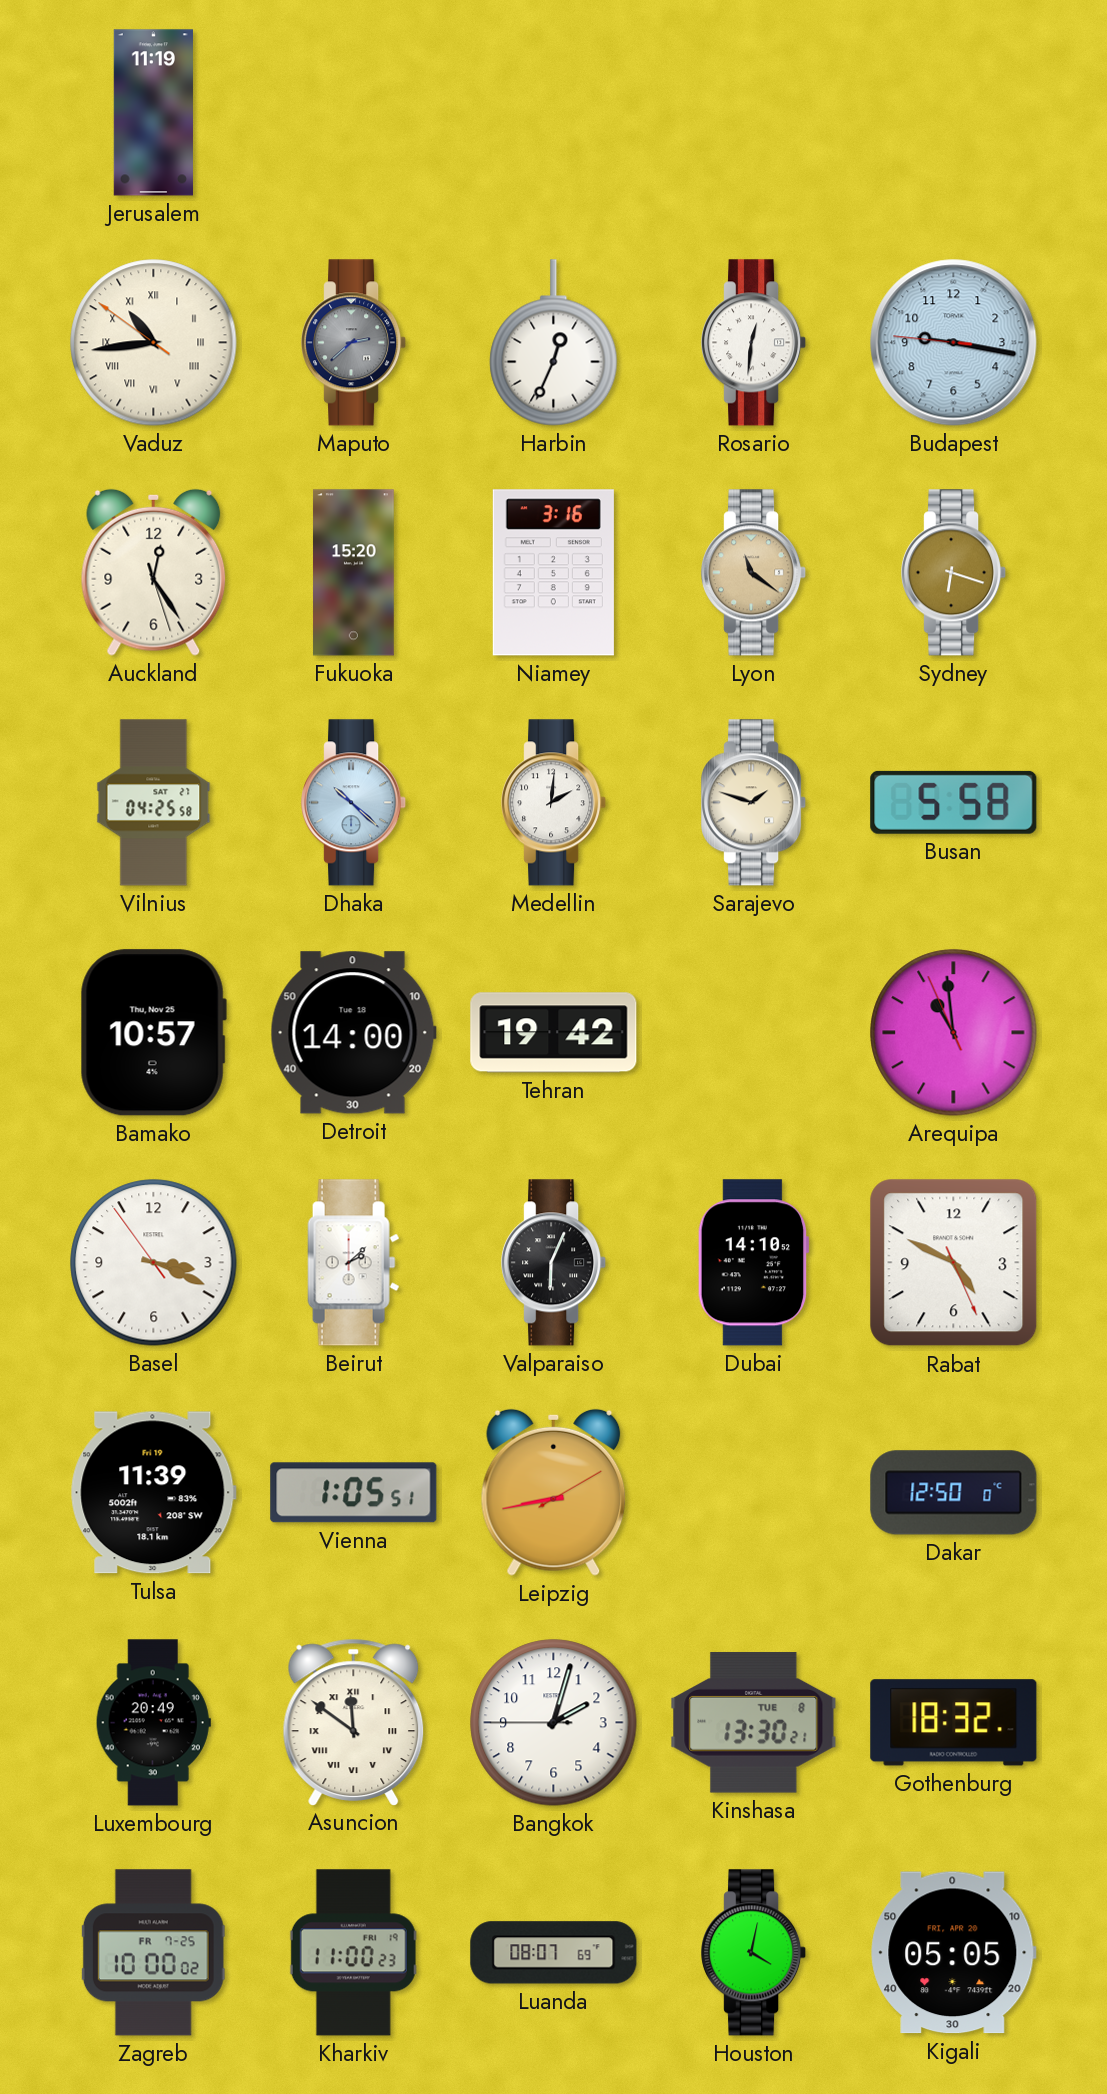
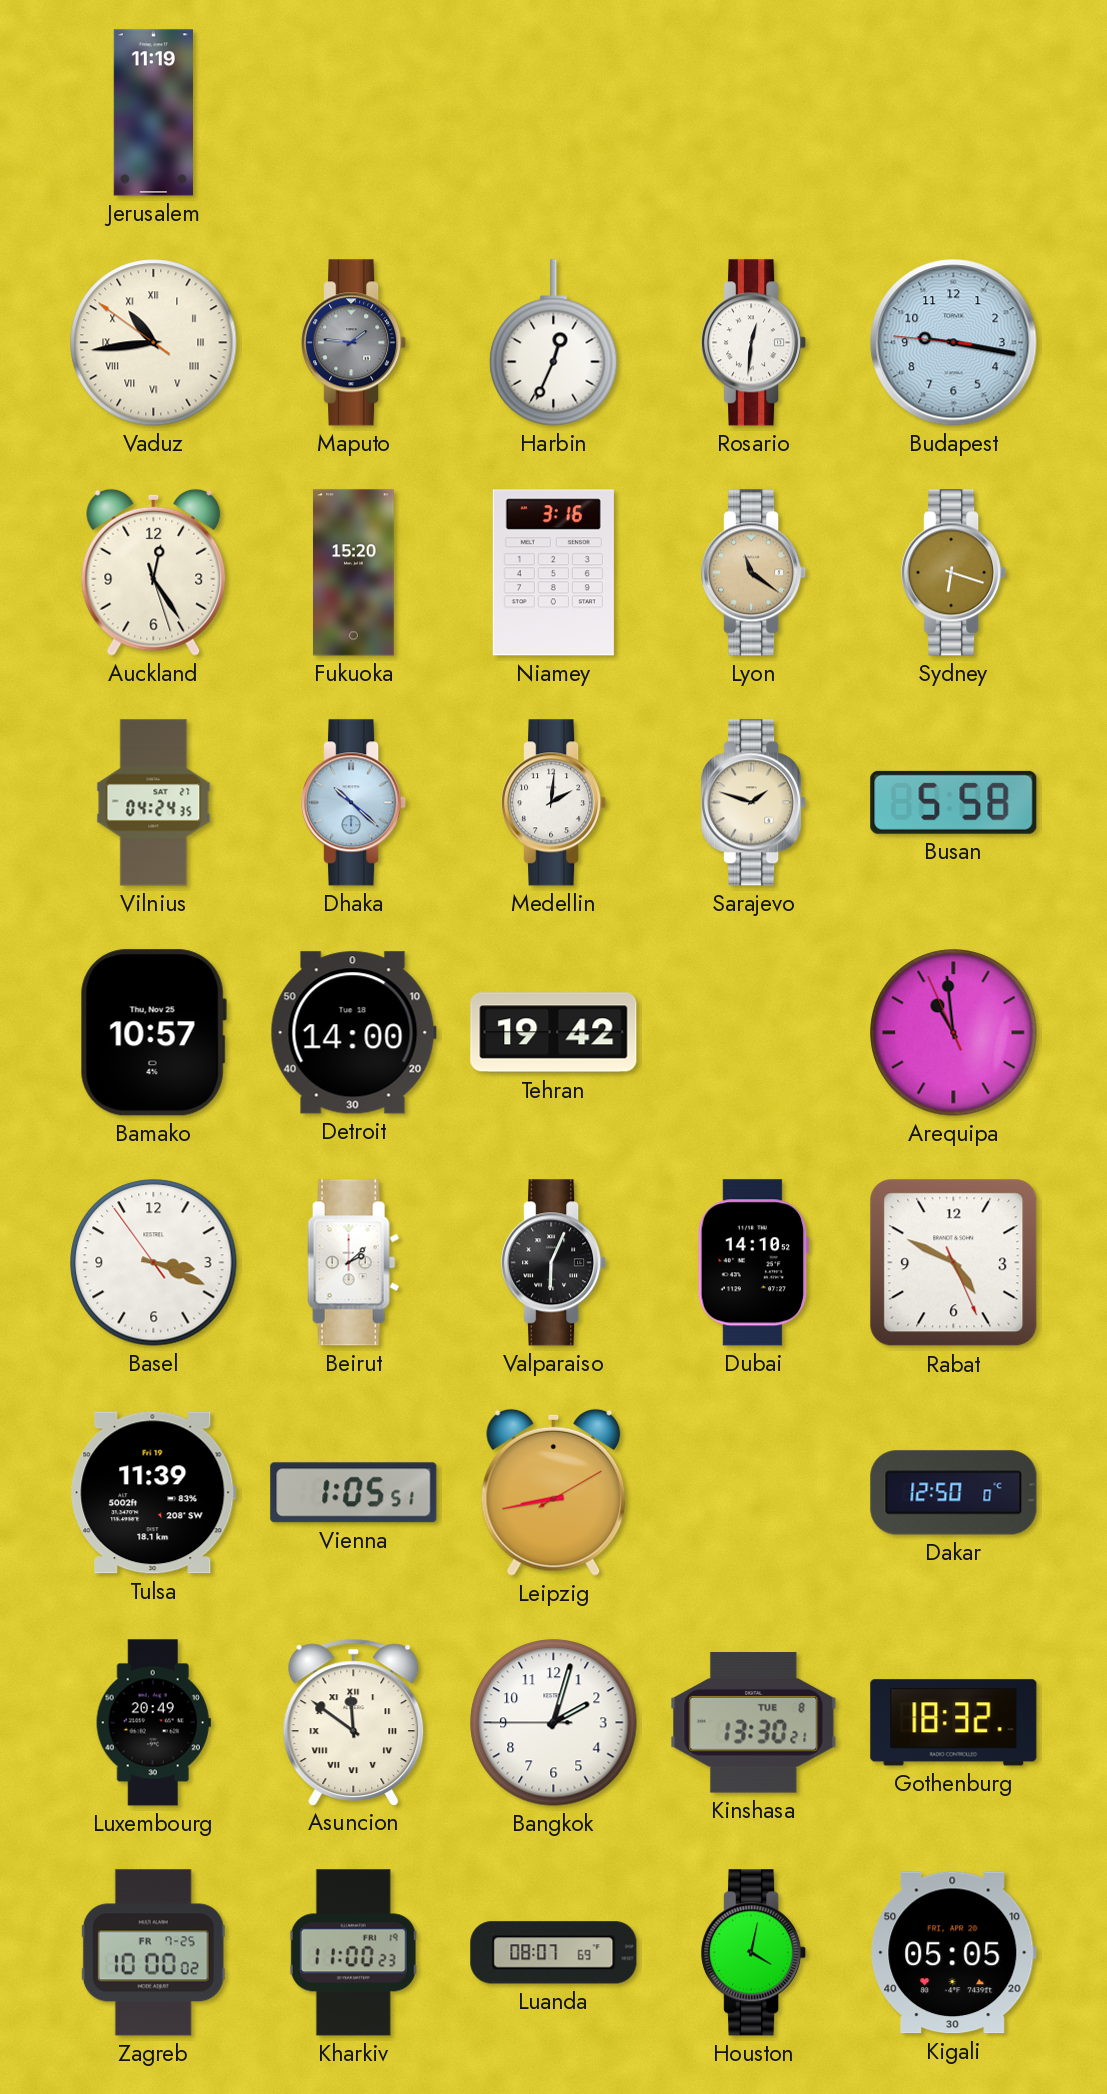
Maputo: 2:38 -> 1:46
Vilnius: 04:25 -> 04:24
